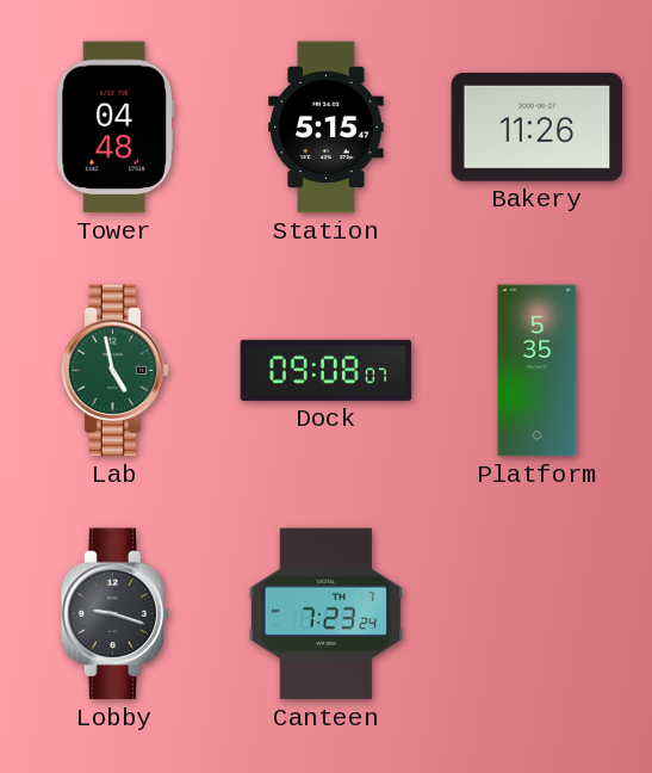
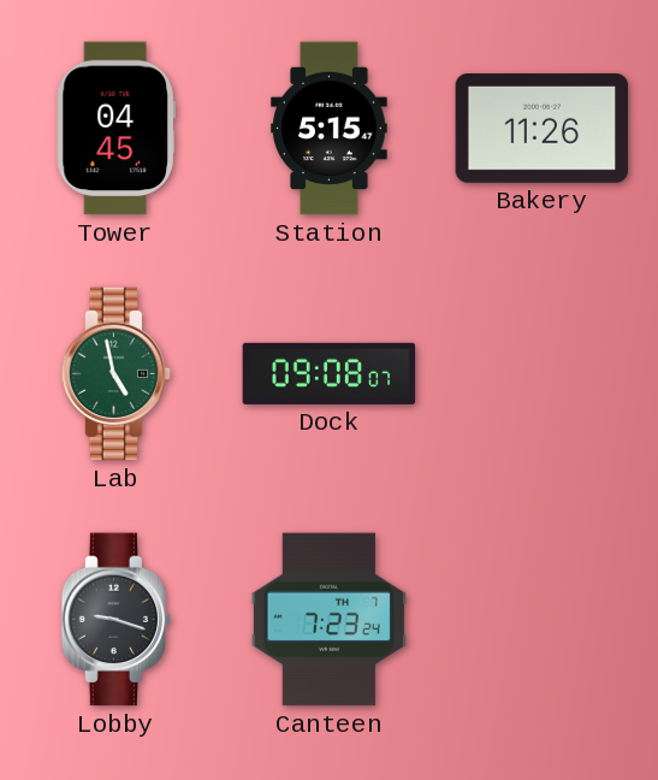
Tower: 04:48 -> 04:45
Platform: 5:35 -> none
